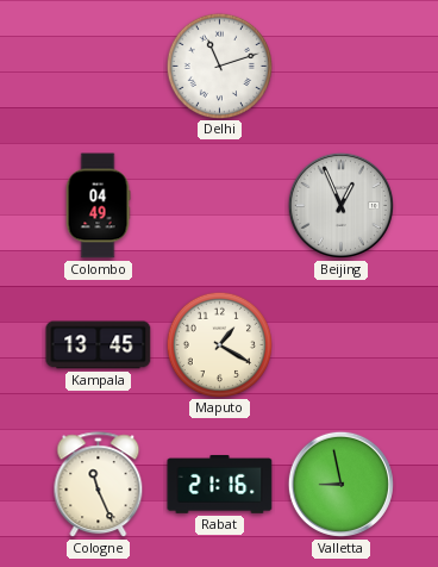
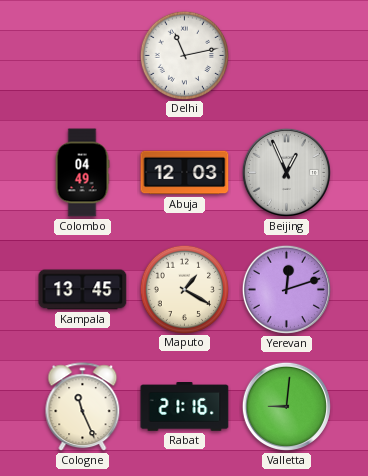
Delhi: 11:12 -> 11:13
Abuja: none -> 12:03
Yerevan: none -> 12:12
Valletta: 8:58 -> 9:01
